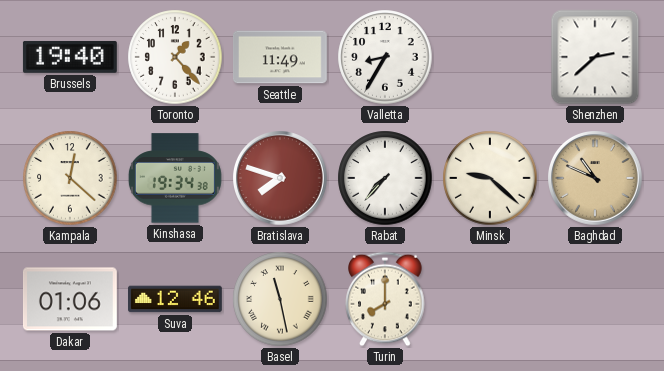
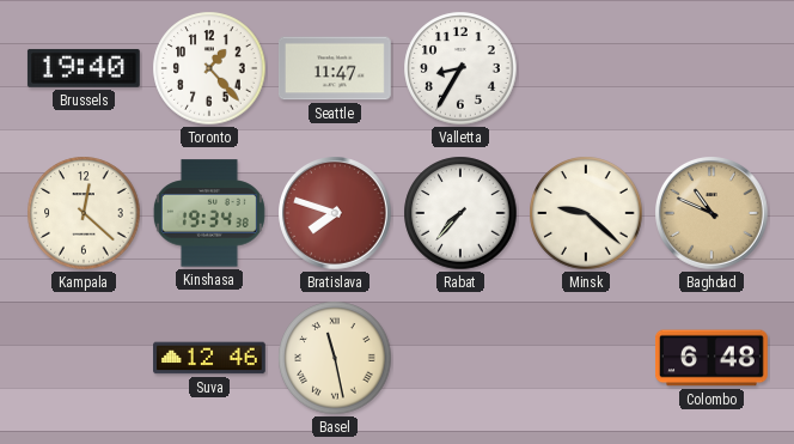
Seattle: 11:49 -> 11:47
Shenzhen: 2:38 -> none
Dakar: 01:06 -> none
Turin: 8:00 -> none
Colombo: none -> 6:48
